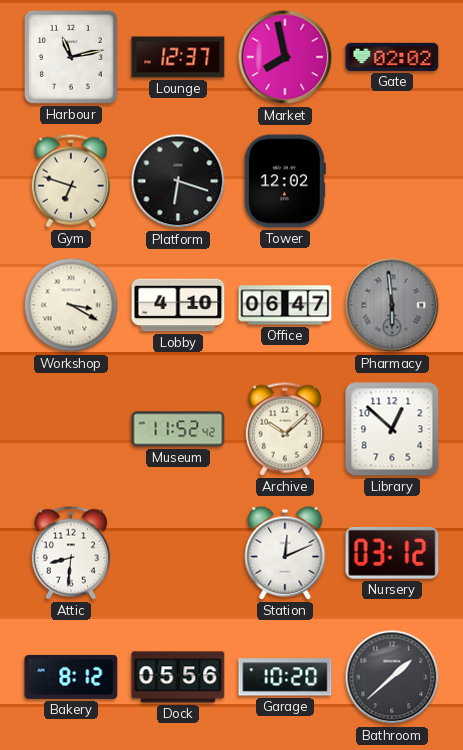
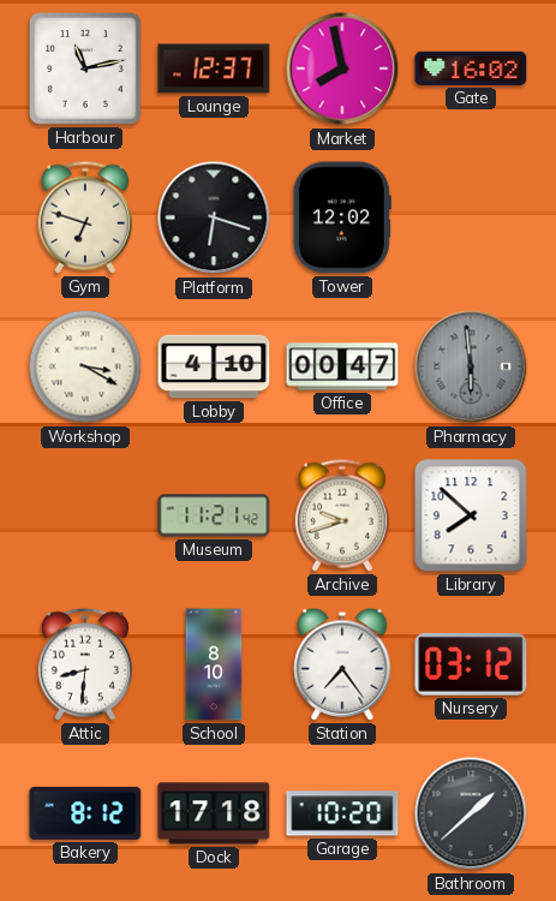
Gate: 02:02 -> 16:02
Office: 06:47 -> 00:47
Museum: 11:52 -> 11:21
Archive: 10:08 -> 9:42
Library: 12:52 -> 7:52
School: none -> 8:10
Station: 12:11 -> 7:24
Dock: 05:56 -> 17:18
